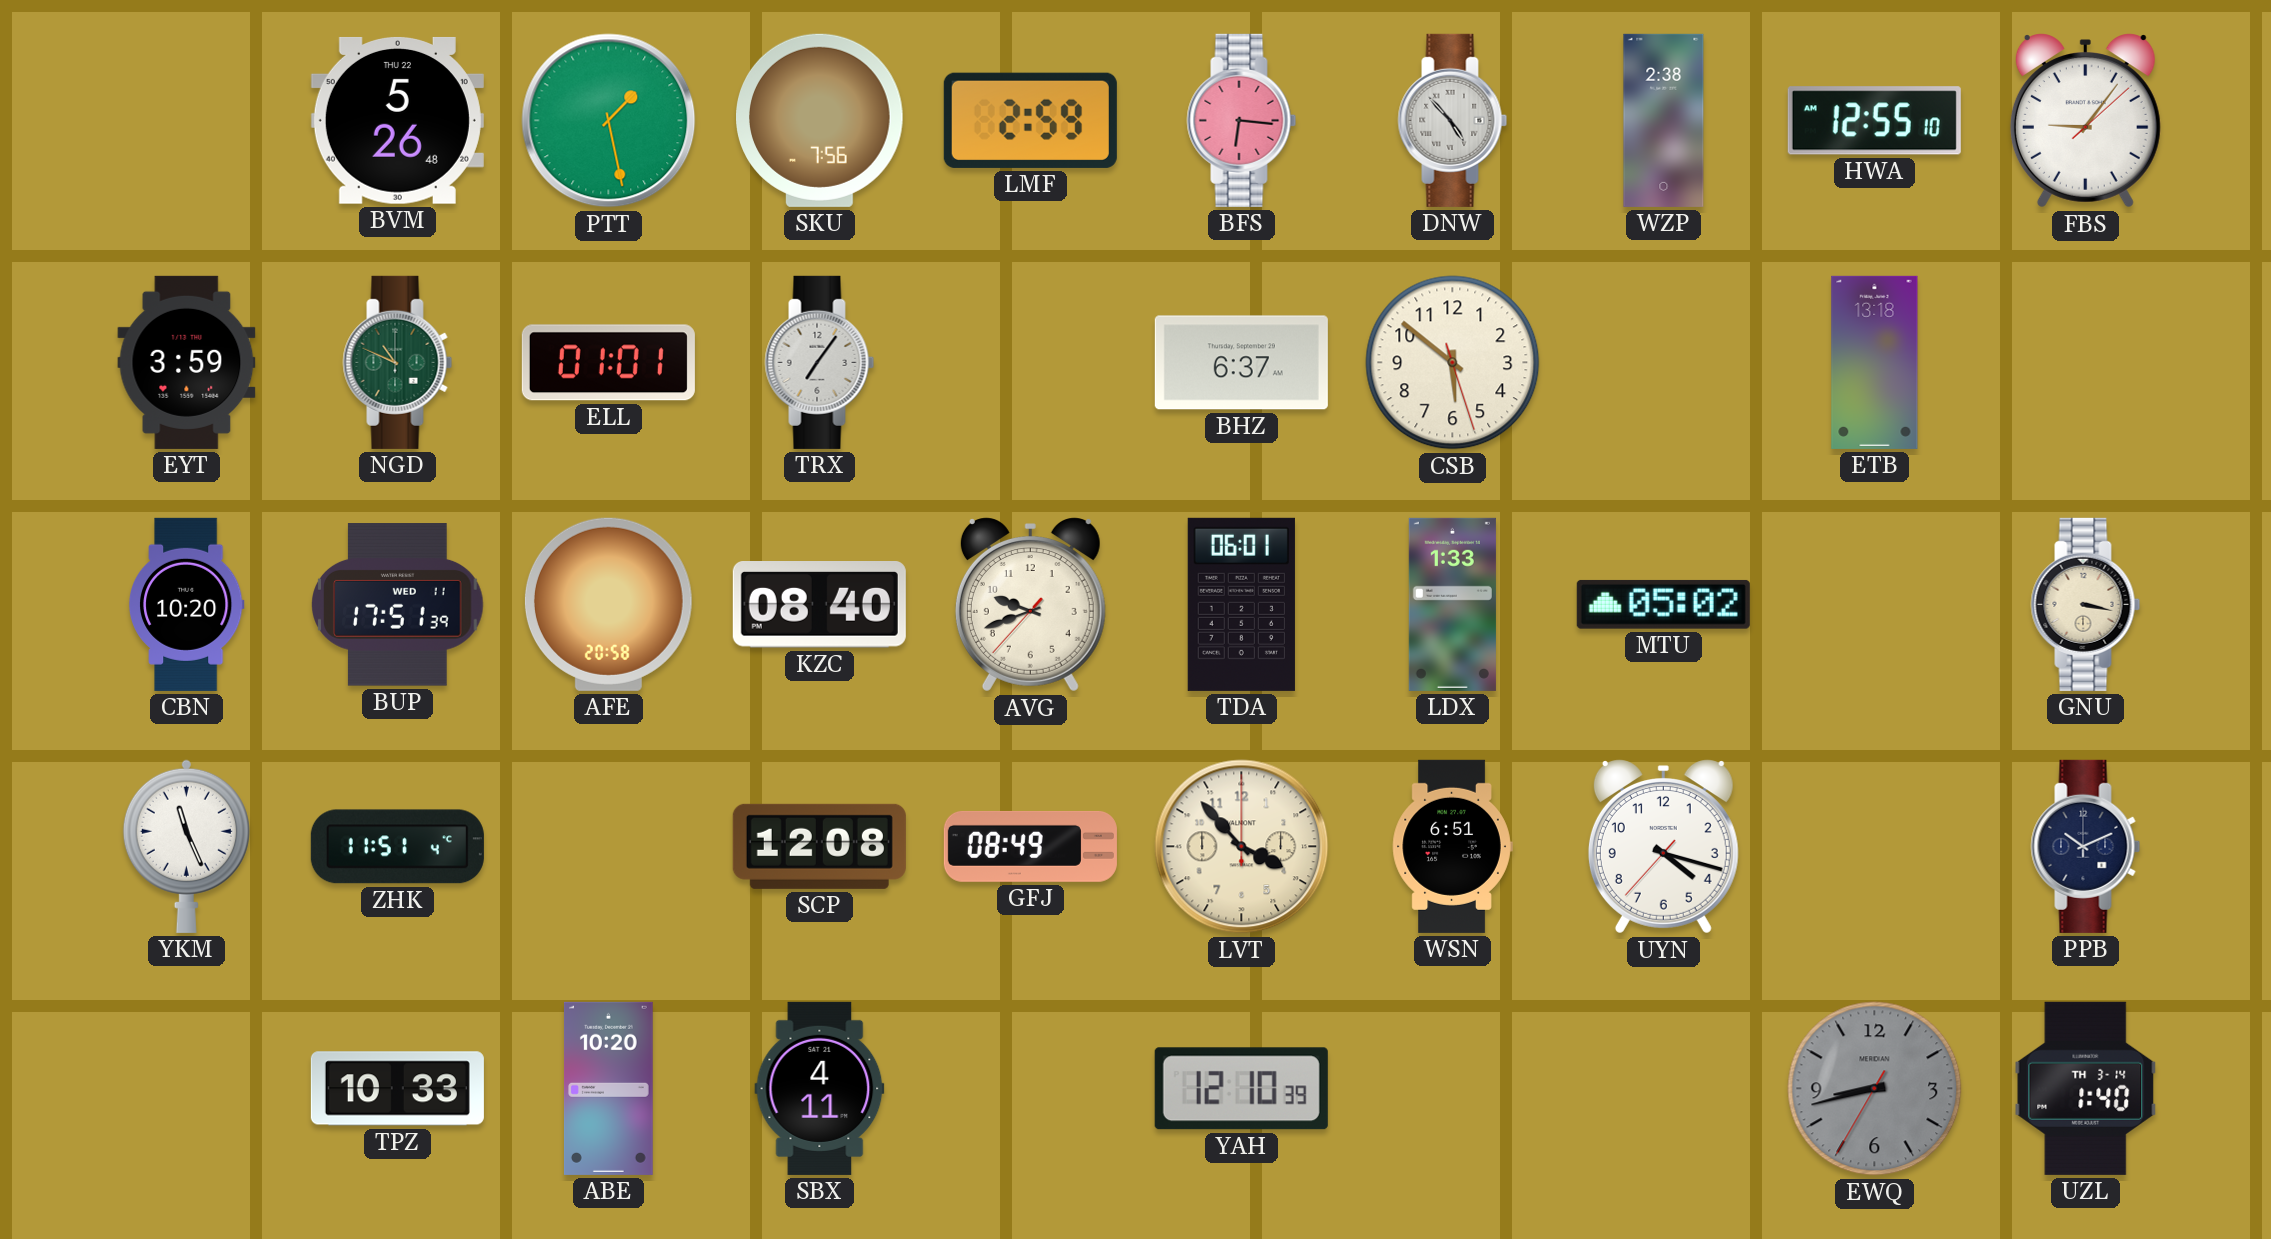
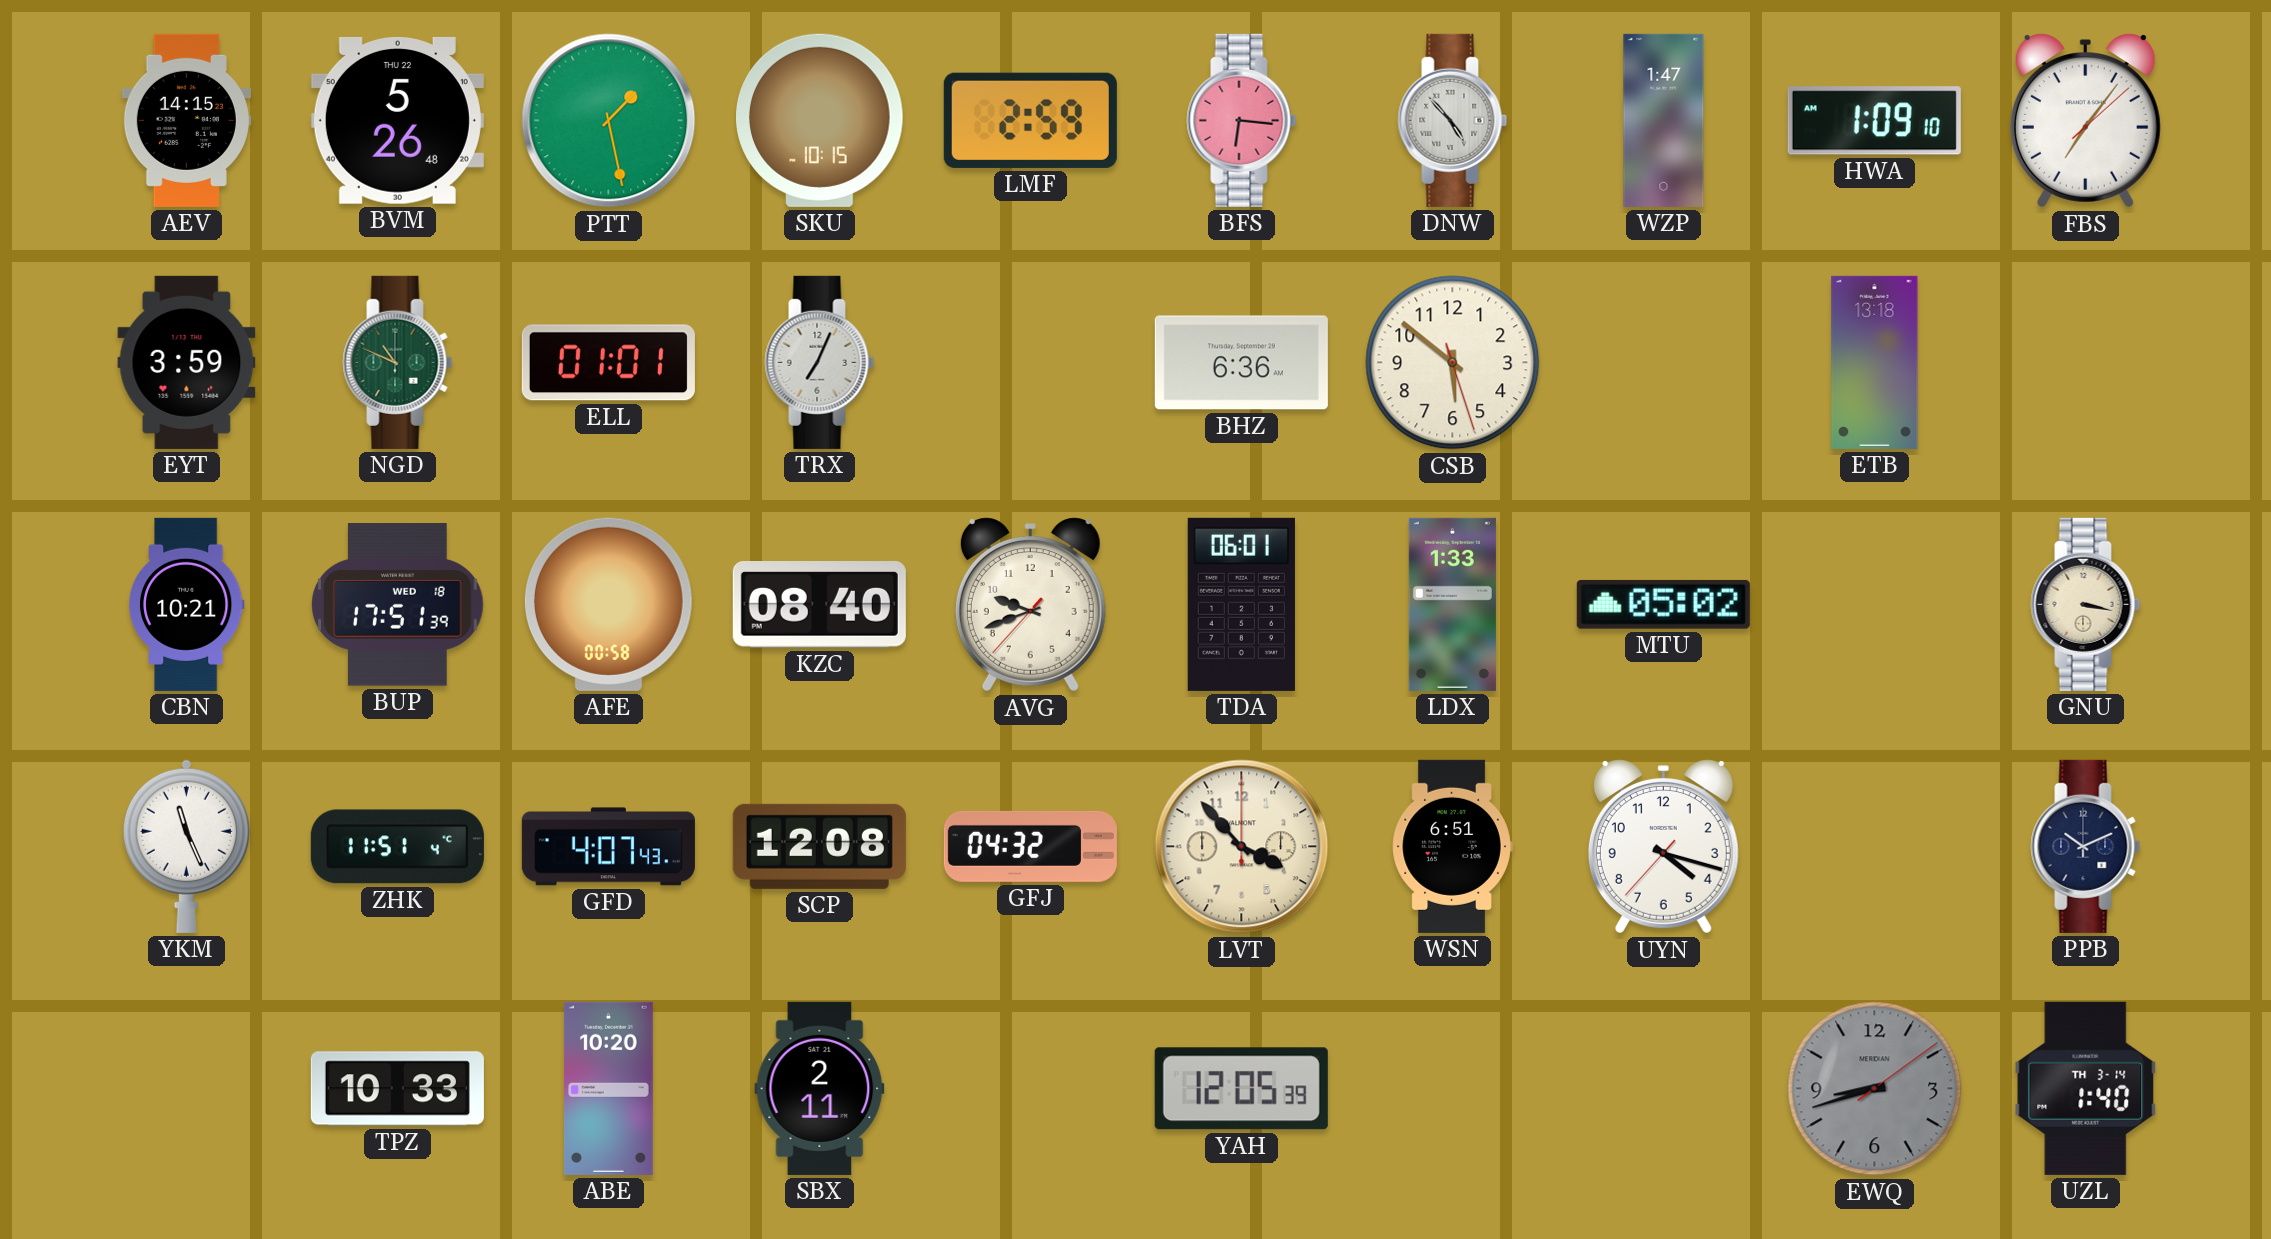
AEV: none -> 14:15
SKU: 7:56 -> 10:15
WZP: 2:38 -> 1:47
HWA: 12:55 -> 1:09
FBS: 9:06 -> 7:06
TRX: 7:06 -> 7:04
BHZ: 6:37 -> 6:36
CBN: 10:20 -> 10:21
BUP date: WED 11 -> WED 18
AFE: 20:58 -> 00:58
GFD: none -> 4:07
GFJ: 08:49 -> 04:32
SBX: 4:11 -> 2:11
YAH: 12:10 -> 12:05
EWQ: 8:42:35 -> 8:42:09
